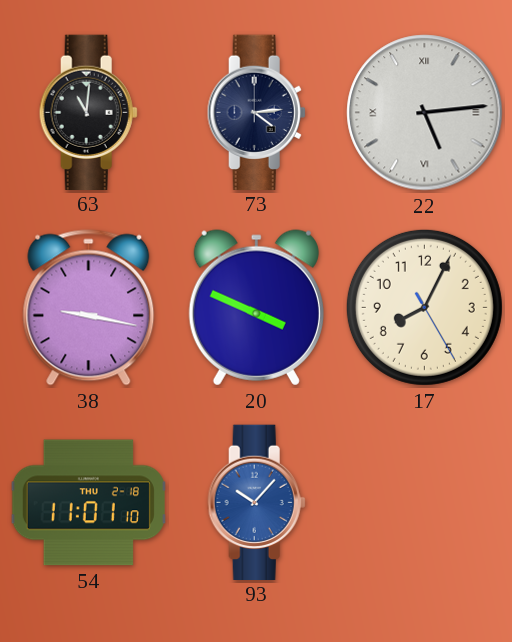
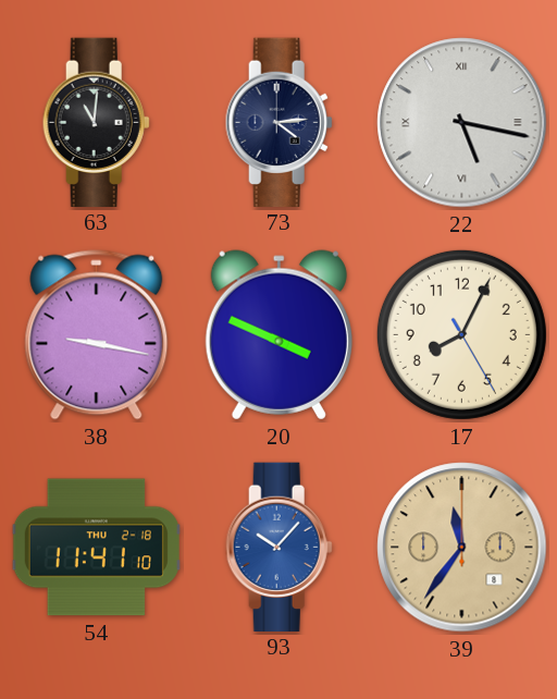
22: 5:14 -> 5:17
54: 11:01 -> 11:41
39: none -> 11:36
